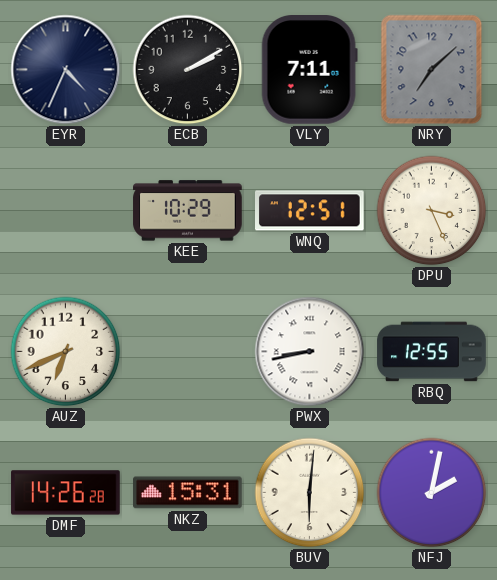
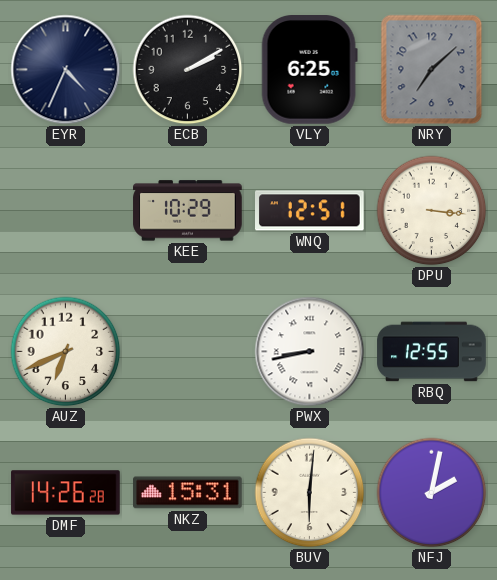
VLY: 7:11 -> 6:25
DPU: 3:26 -> 3:16
